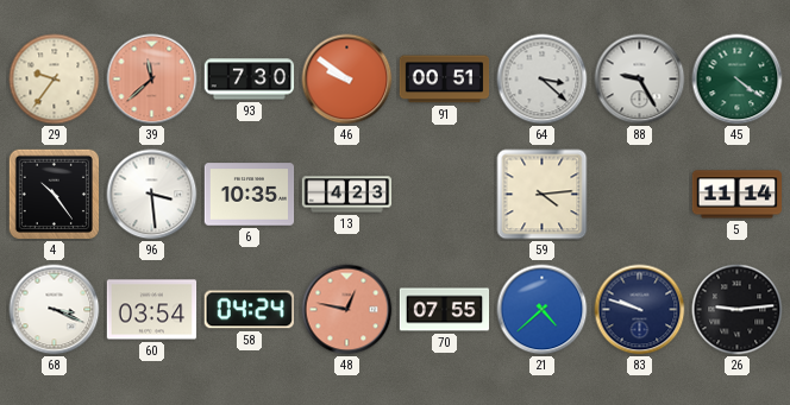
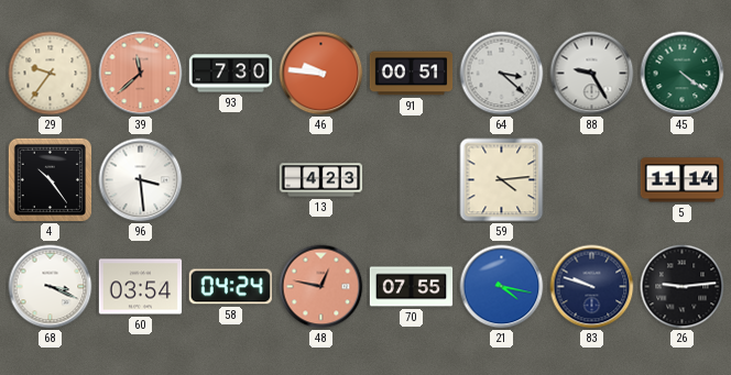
46: 9:51 -> 9:46
6: 10:35 -> none
21: 4:38 -> 4:17
